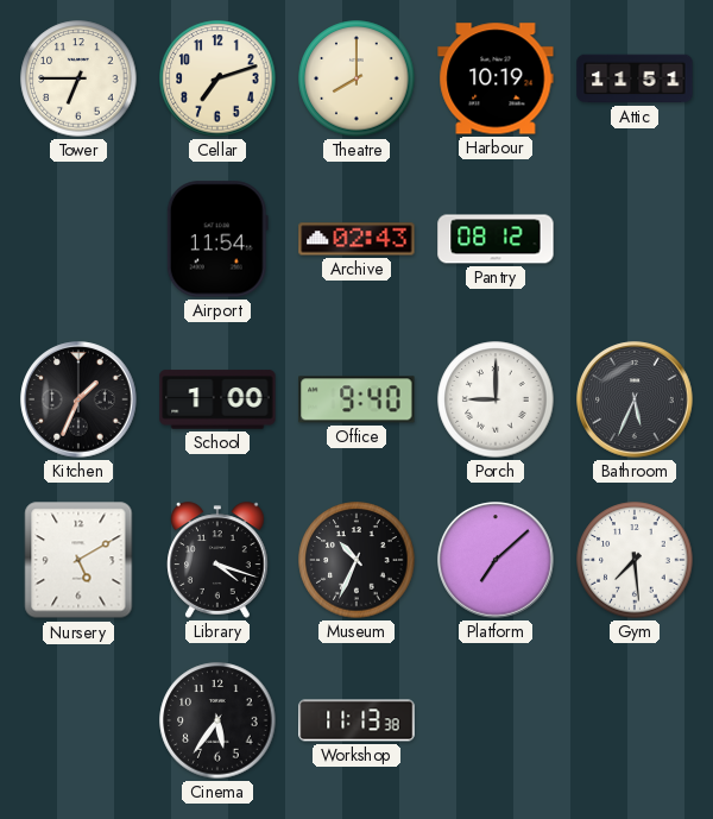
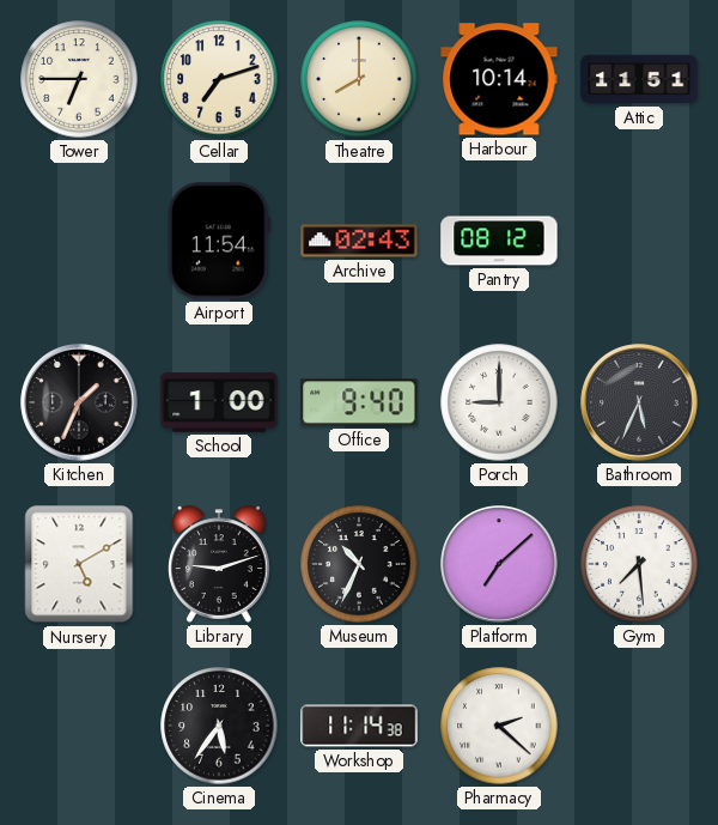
Harbour: 10:19 -> 10:14
Library: 4:18 -> 9:12
Workshop: 11:13 -> 11:14
Pharmacy: none -> 2:22
